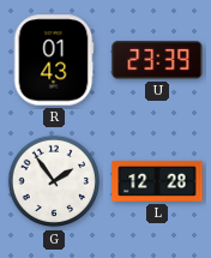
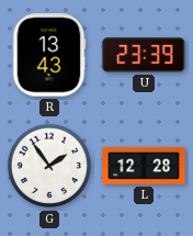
R: 01:43 -> 13:43
